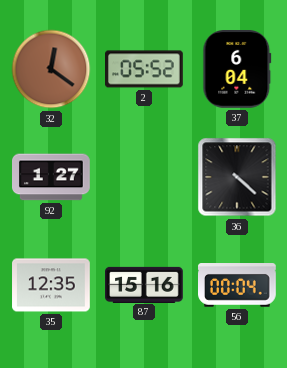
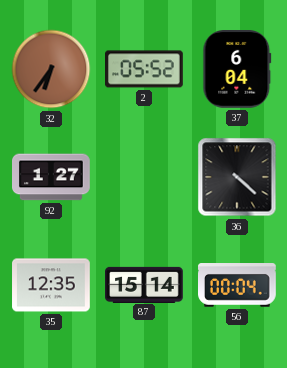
32: 12:21 -> 6:36
87: 15:16 -> 15:14
